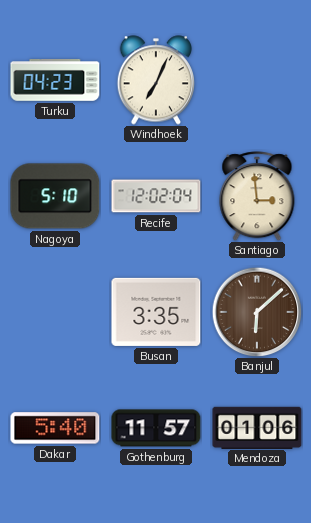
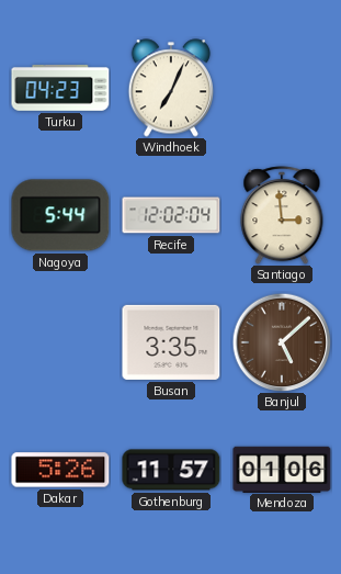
Nagoya: 5:10 -> 5:44
Banjul: 6:08 -> 5:08
Dakar: 5:40 -> 5:26
